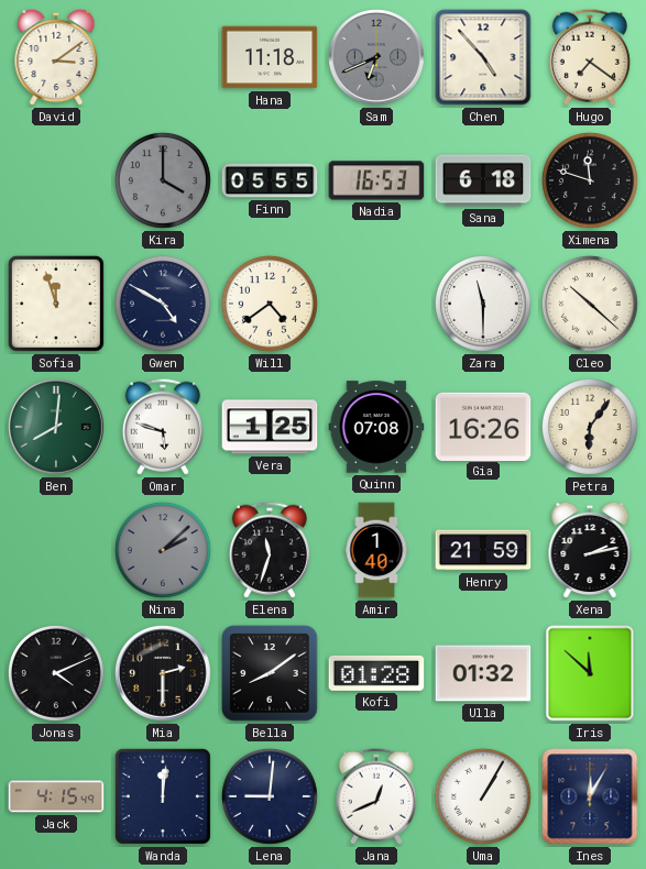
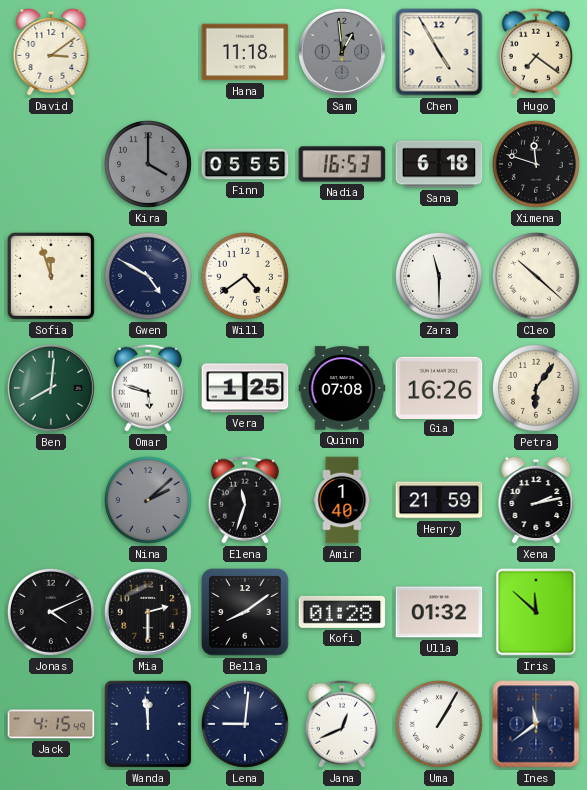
Sam: 6:41 -> 12:59
Chen: 4:53 -> 4:55
Wanda: 12:01 -> 11:59
Ines: 12:05 -> 11:39
